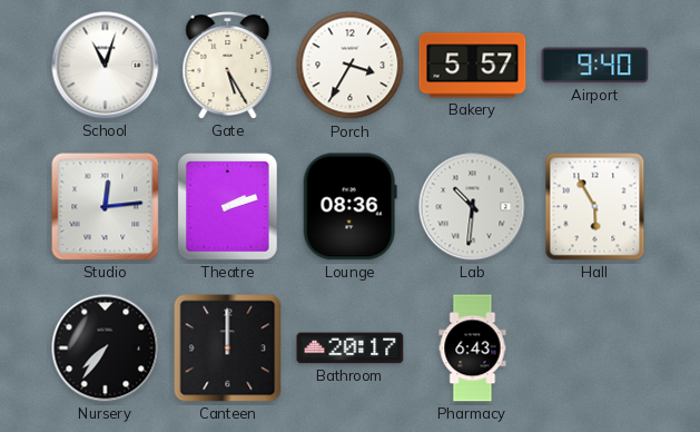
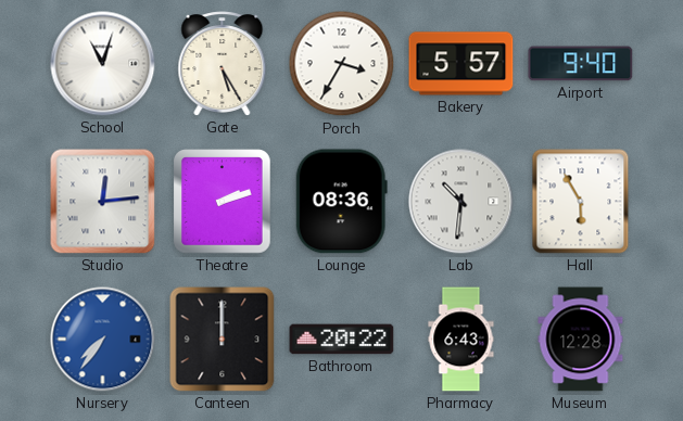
Nursery dial: black -> blue
Bathroom: 20:17 -> 20:22
Museum: none -> 12:28
